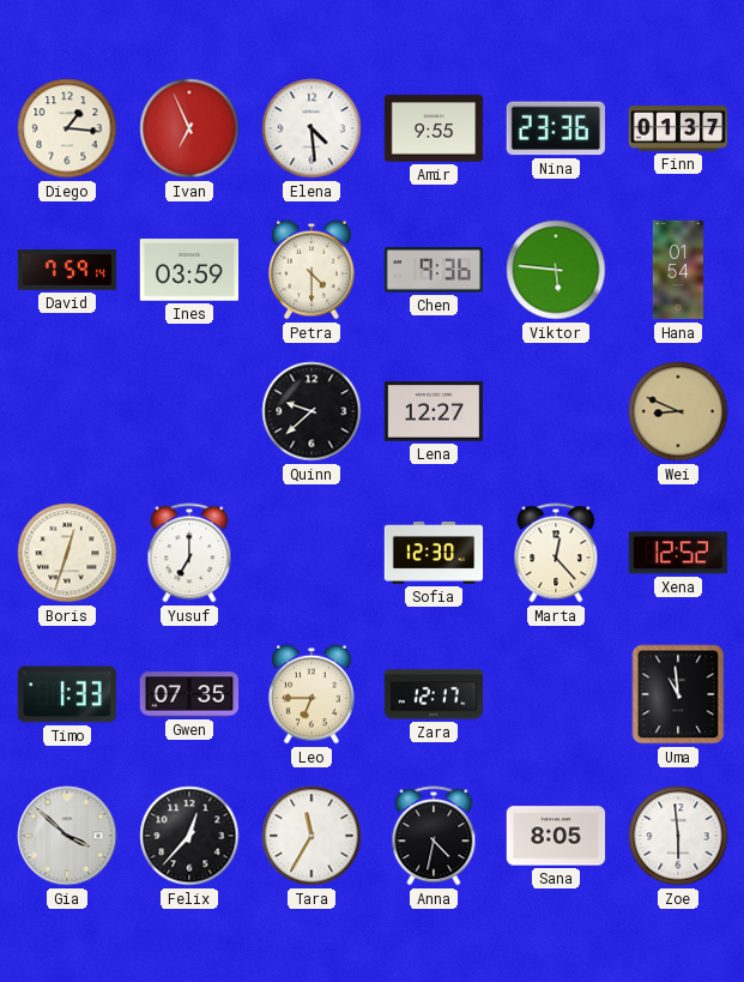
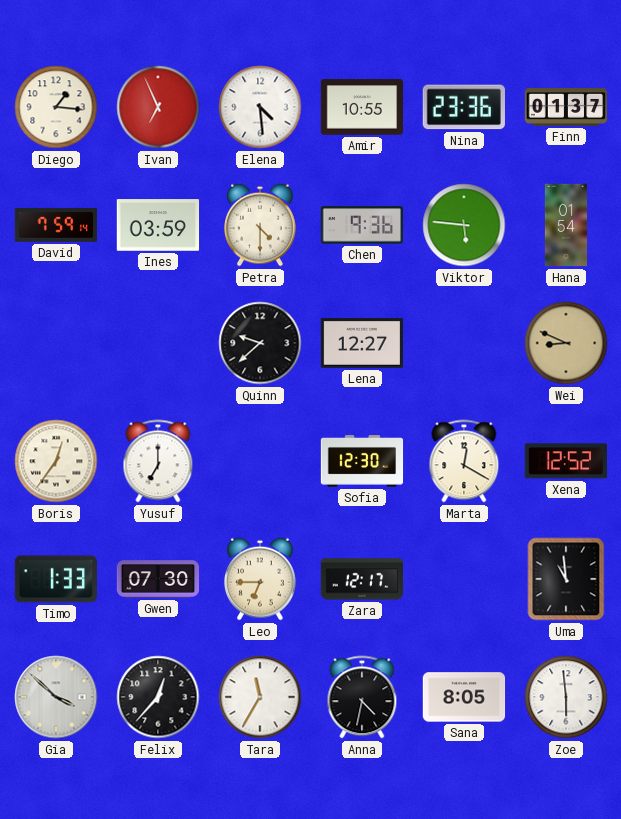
Amir: 9:55 -> 10:55
Boris: 12:33 -> 12:36
Marta: 12:23 -> 12:20
Gwen: 07:35 -> 07:30
